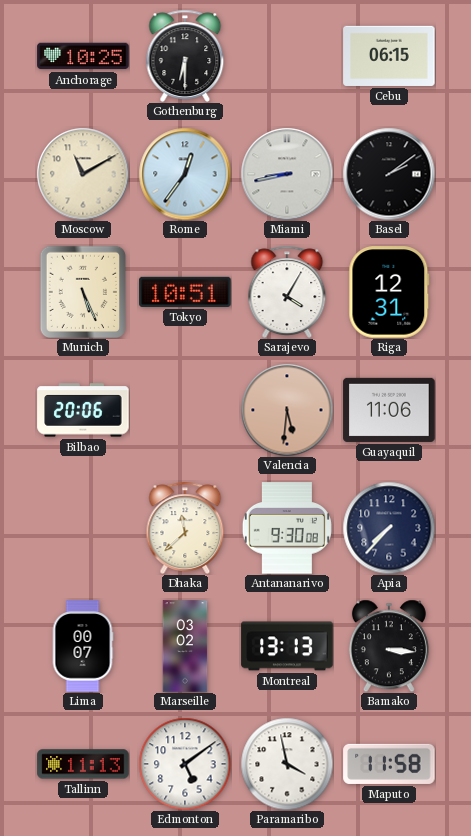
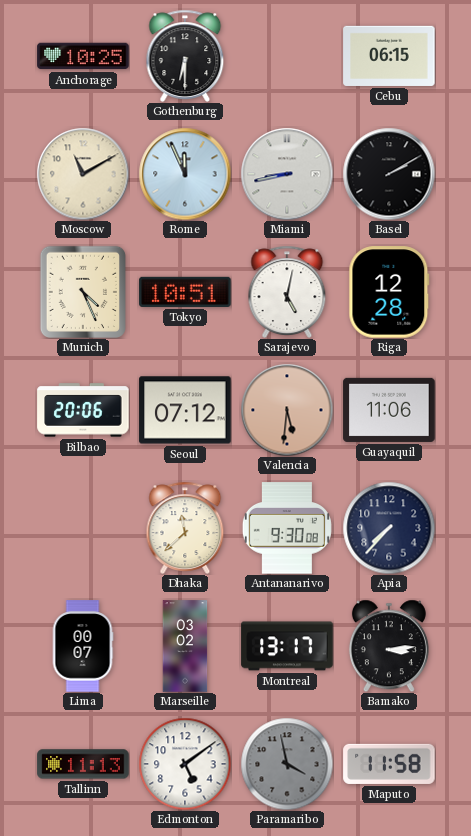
Rome: 12:36 -> 11:56
Basel: 2:09 -> 2:10
Munich: 5:26 -> 4:26
Sarajevo: 4:05 -> 5:02
Riga: 12:31 -> 12:28
Seoul: none -> 07:12
Montreal: 13:13 -> 13:17
Bamako: 3:16 -> 3:14
Paramaribo dial: white -> grey
